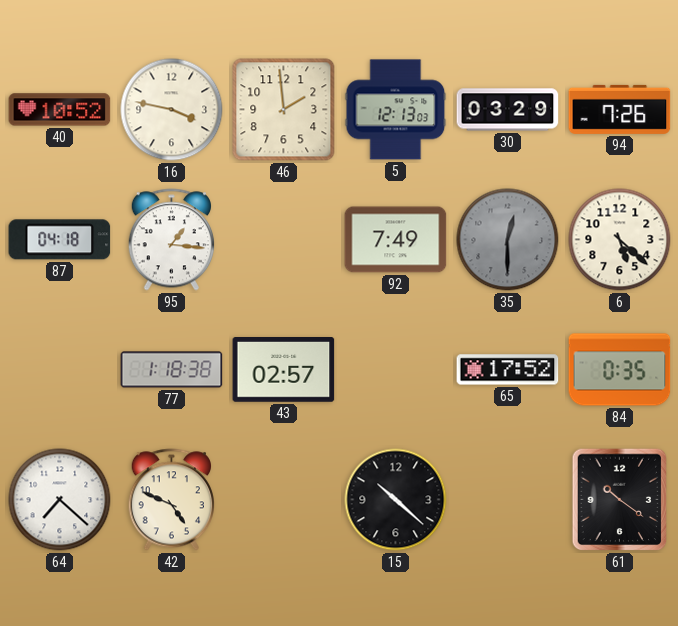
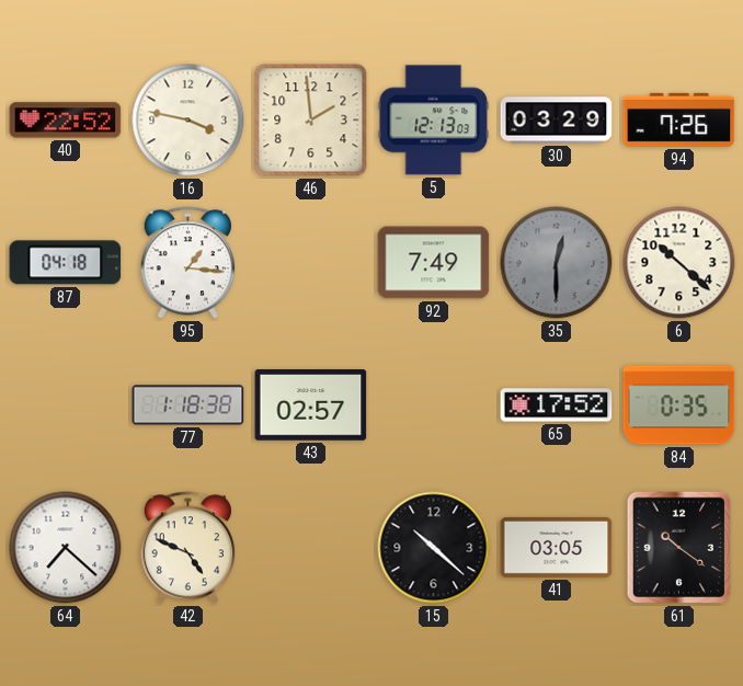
40: 10:52 -> 22:52
6: 5:22 -> 10:22
41: none -> 03:05
